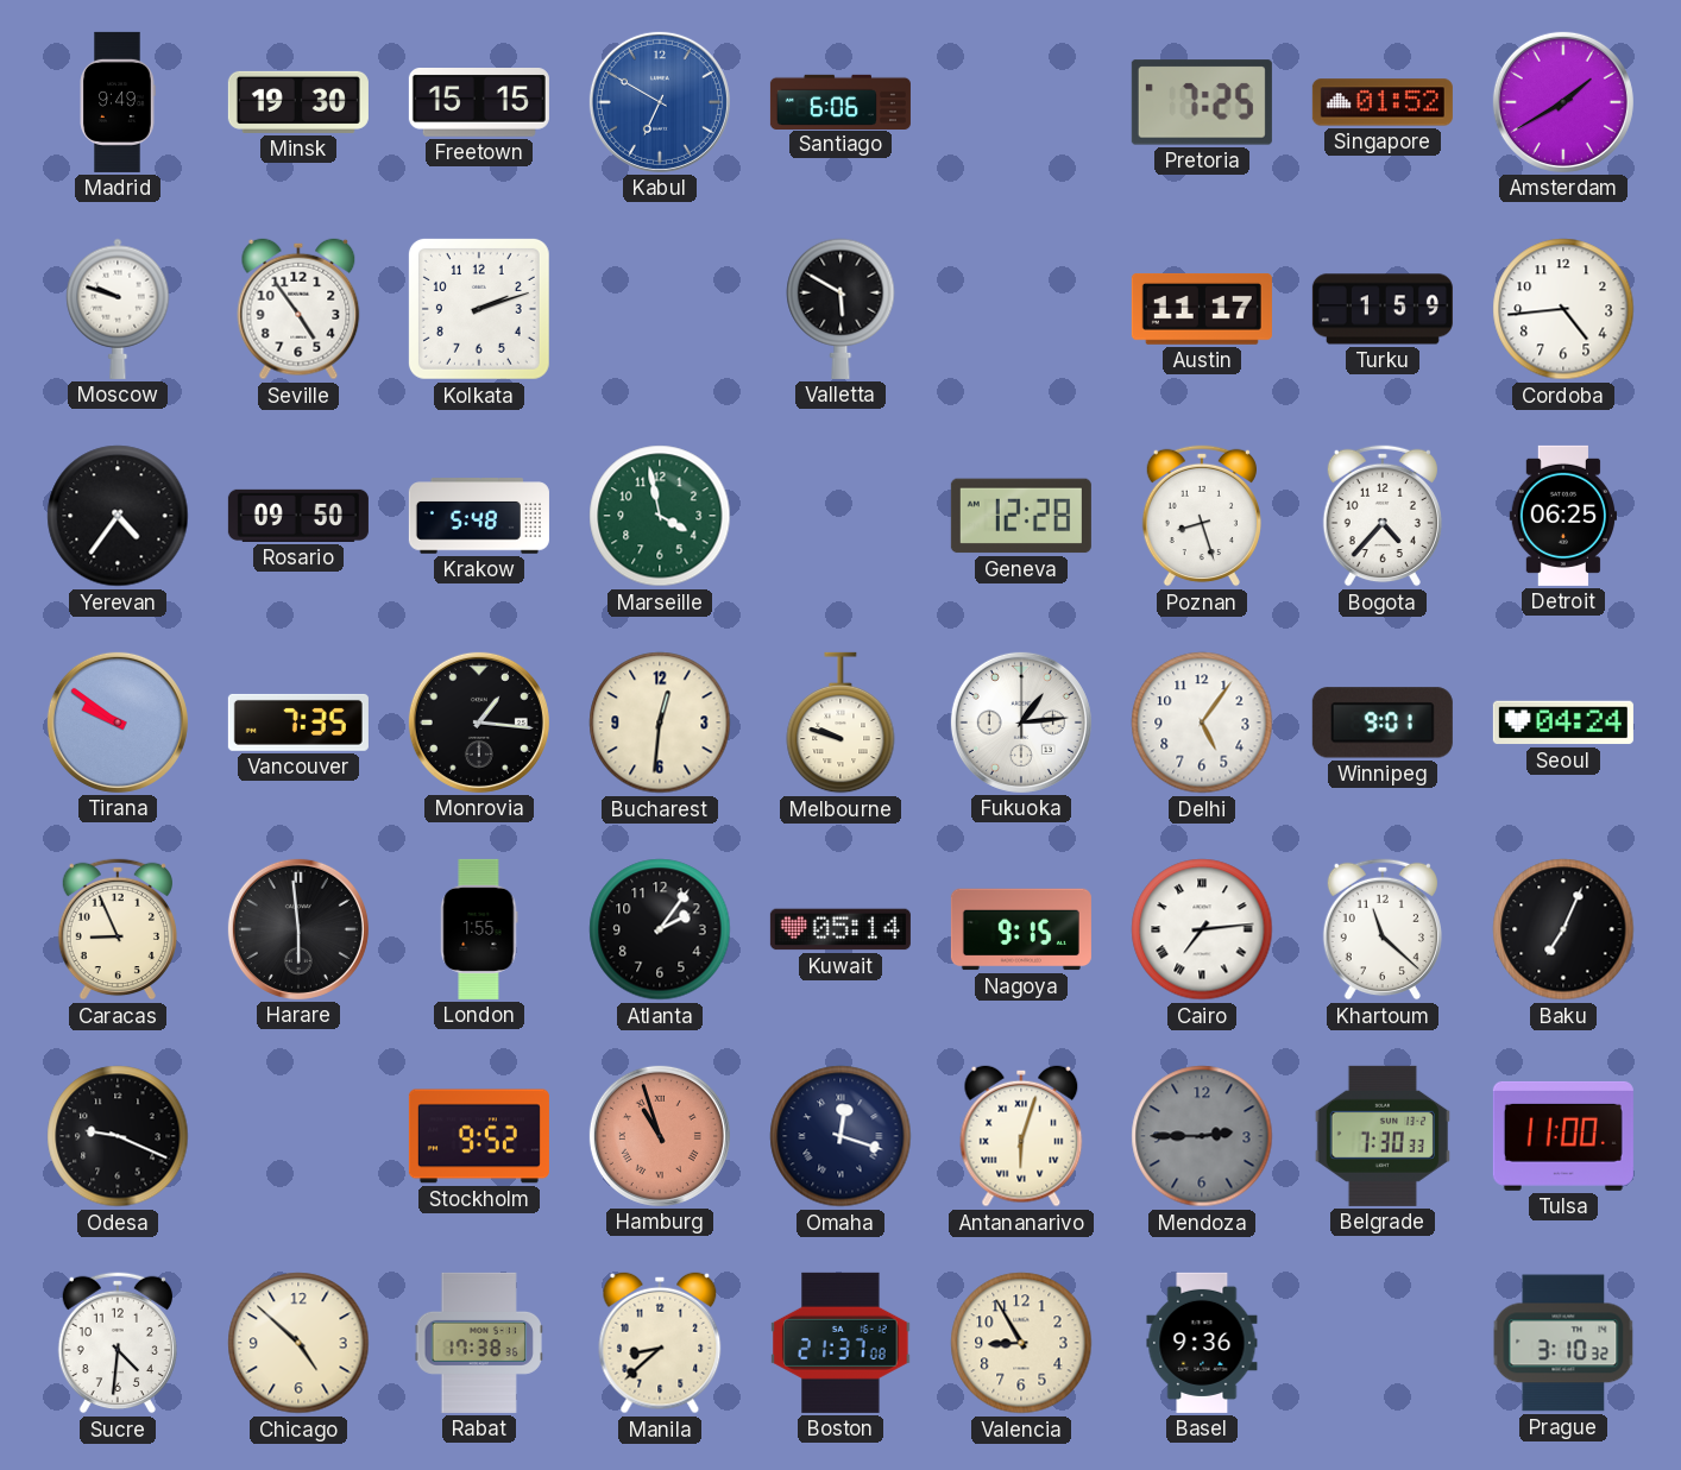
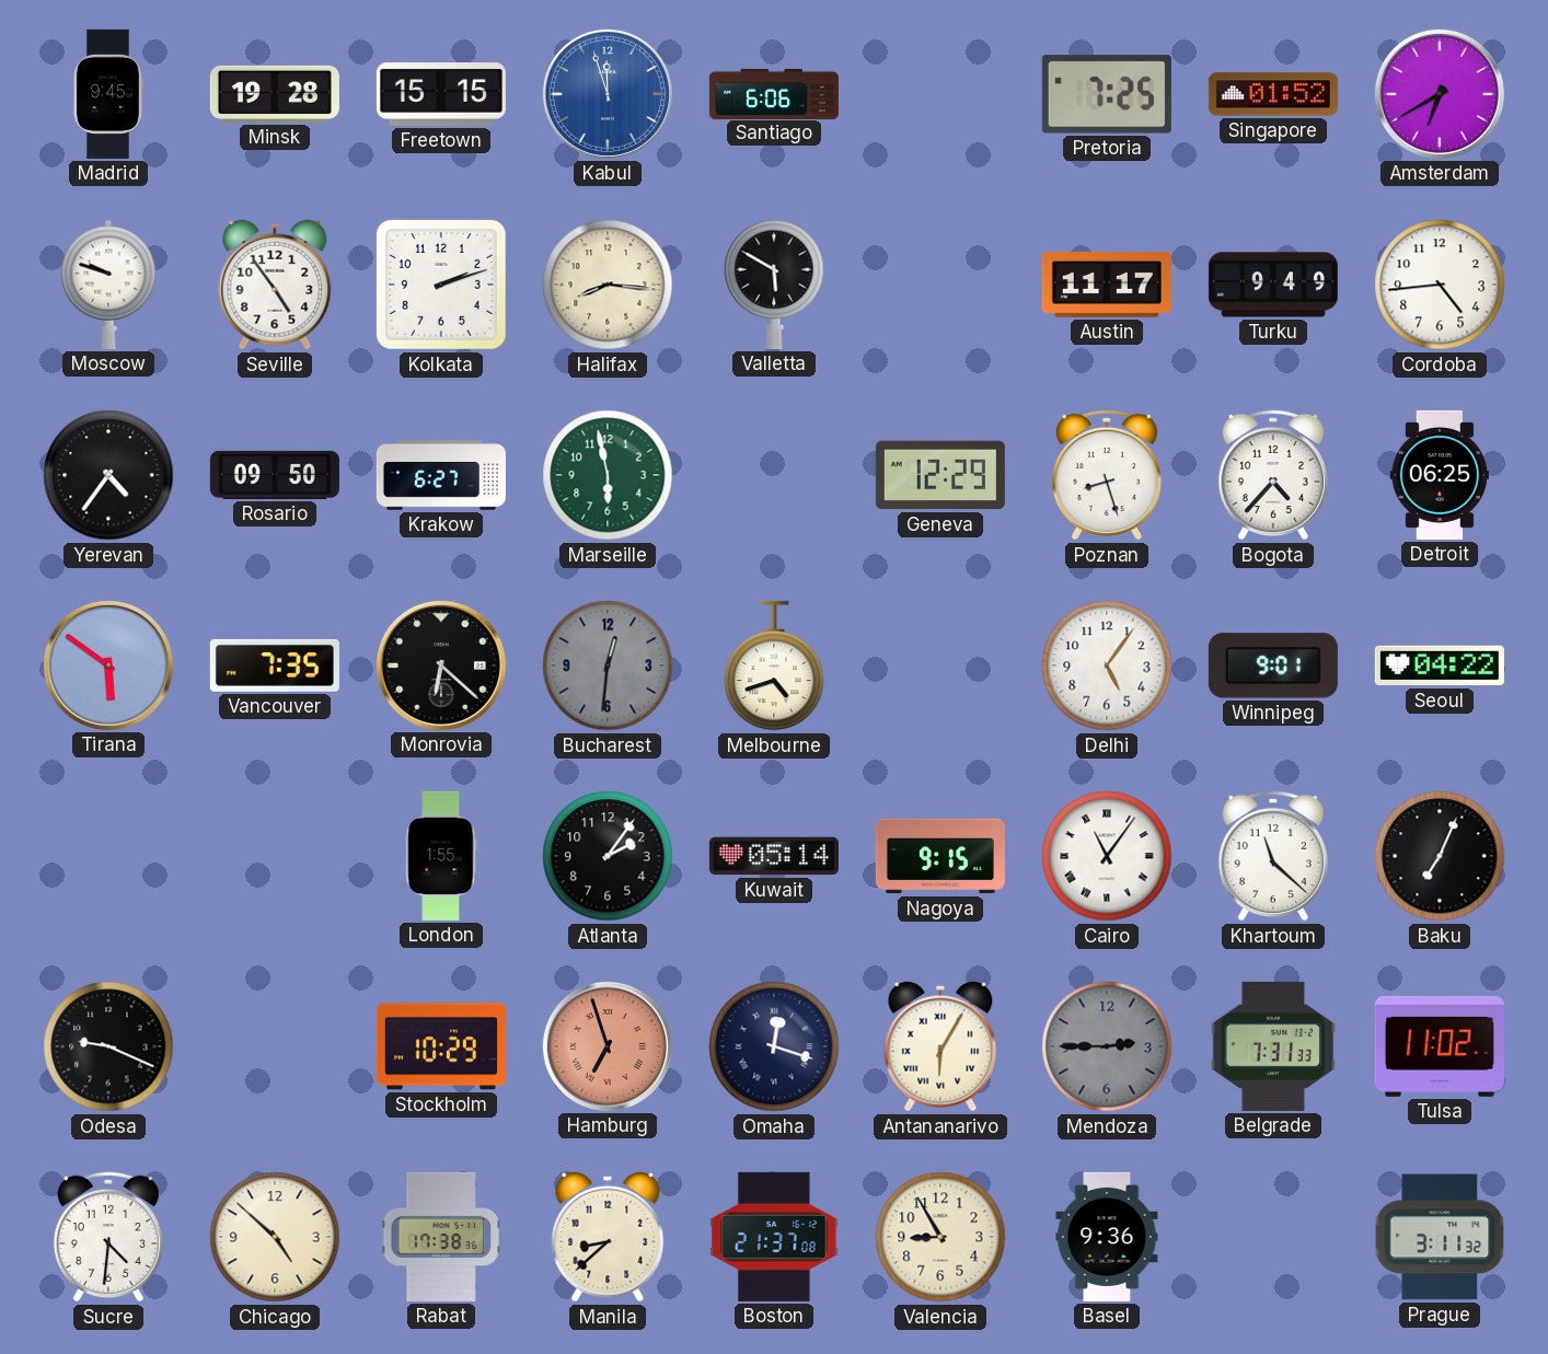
Madrid: 9:49 -> 9:45
Minsk: 19:30 -> 19:28
Kabul: 6:50 -> 11:57
Amsterdam: 1:40 -> 6:40
Halifax: none -> 8:16
Turku: 1:59 -> 9:49
Krakow: 5:48 -> 6:27
Marseille: 3:58 -> 5:58
Geneva: 12:28 -> 12:29
Tirana: 9:51 -> 5:51
Monrovia: 1:16 -> 6:22
Bucharest dial: cream -> grey
Melbourne: 9:48 -> 4:42
Fukuoka: 1:14 -> none
Seoul: 04:24 -> 04:22
Caracas: 8:56 -> none
Harare: 5:59 -> none
Cairo: 7:14 -> 11:06
Stockholm: 9:52 -> 10:29
Hamburg: 10:57 -> 6:57
Antananarivo: 6:03 -> 6:05
Belgrade: 7:30 -> 7:31
Tulsa: 11:00 -> 11:02
Prague: 3:10 -> 3:11
